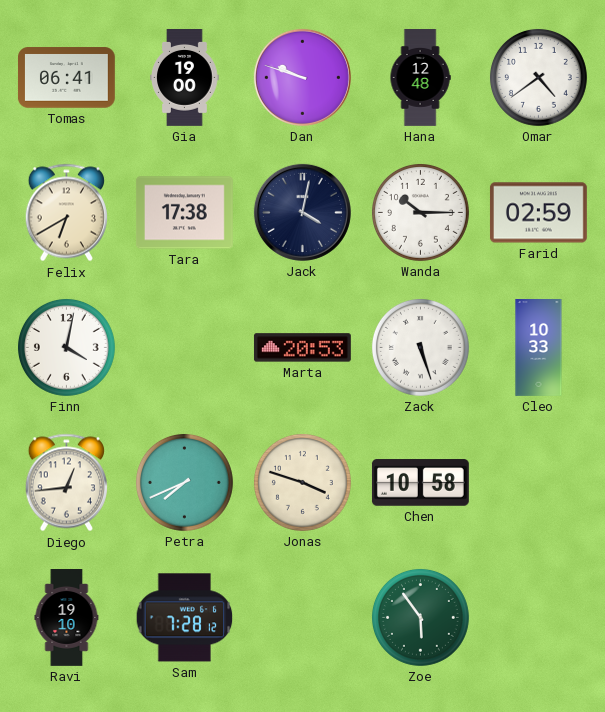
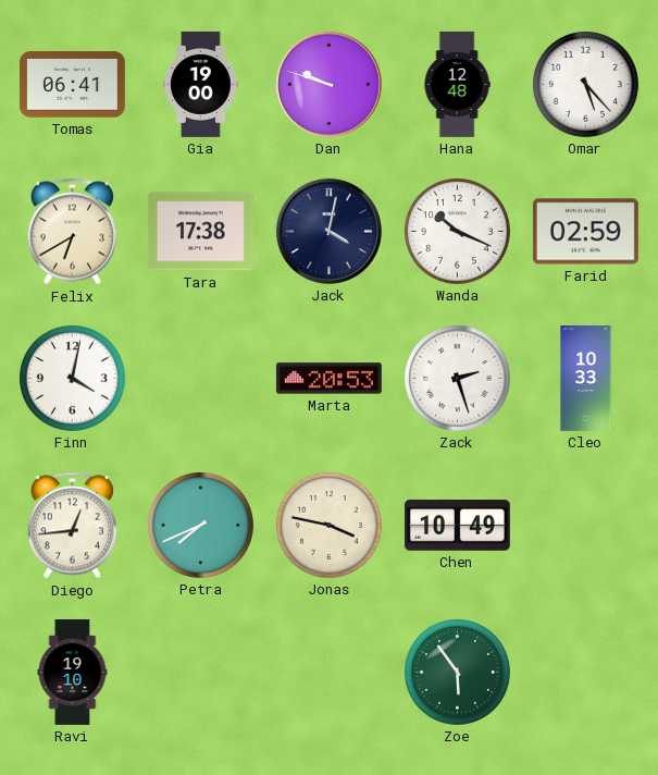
Omar: 4:39 -> 5:23
Wanda: 10:15 -> 10:19
Zack: 5:27 -> 2:27
Jonas: 3:48 -> 3:47
Chen: 10:58 -> 10:49
Sam: 7:28 -> none
